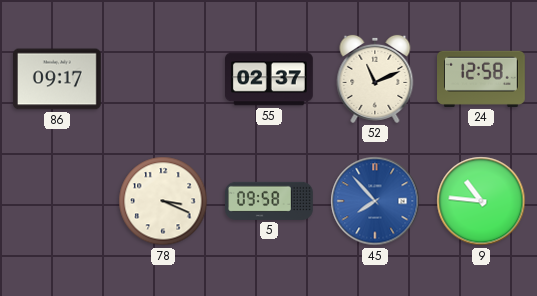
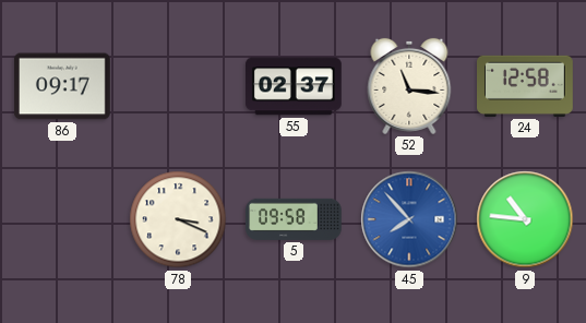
52: 11:11 -> 11:16
